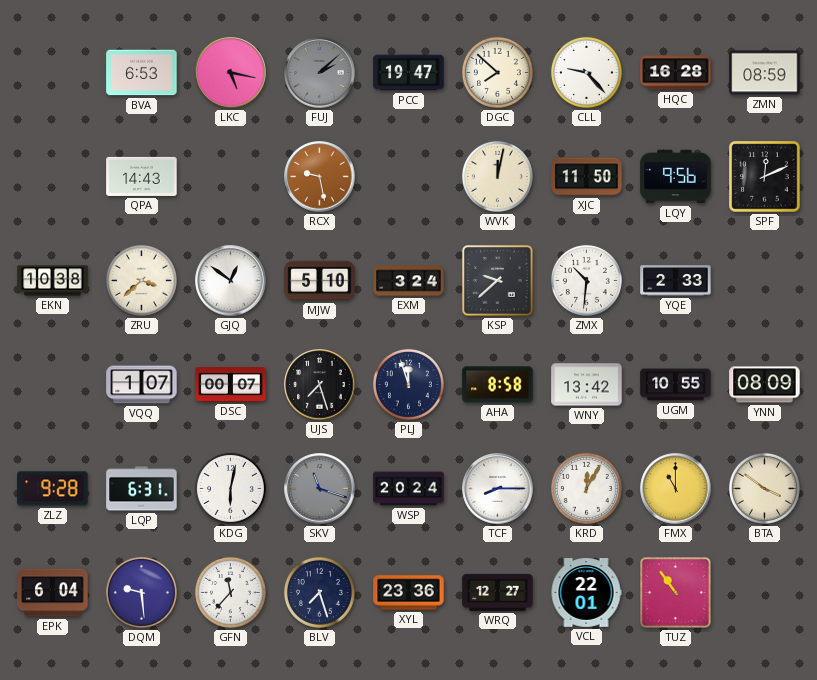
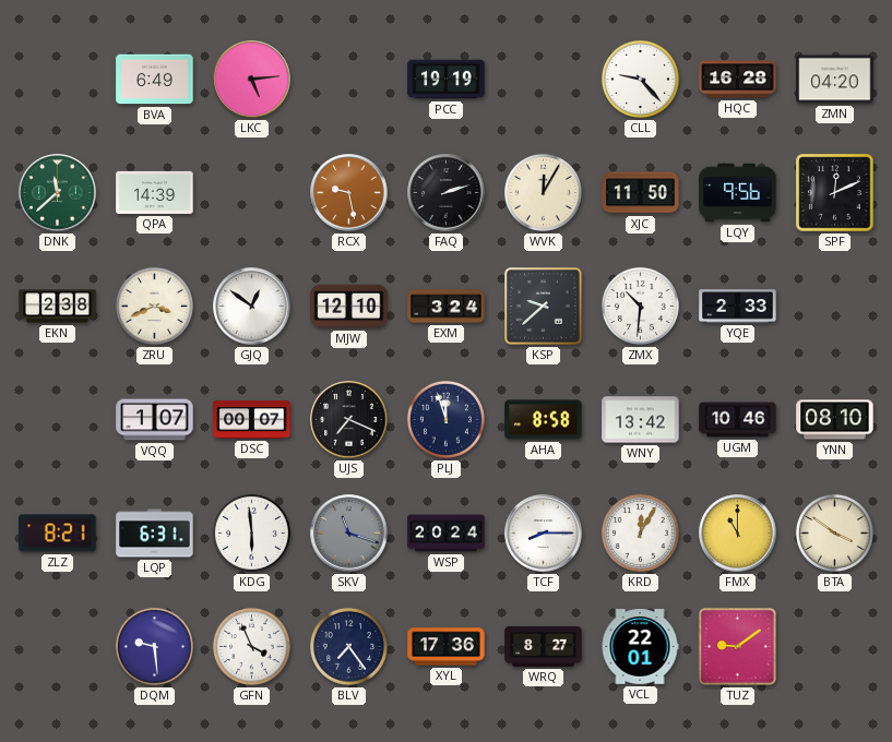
BVA: 6:53 -> 6:49
LKC: 5:17 -> 5:14
FUJ: 2:08 -> none
PCC: 19:47 -> 19:19
DGC: 7:52 -> none
ZMN: 08:59 -> 04:20
DNK: none -> 11:38
QPA: 14:43 -> 14:39
FAQ: none -> 2:12
WVK: 12:02 -> 12:05
EKN: 10:38 -> 2:38
ZRU: 3:38 -> 3:41
MJW: 5:10 -> 12:10
UJS: 7:27 -> 7:19
UGM: 10:55 -> 10:46
YNN: 08:09 -> 08:10
ZLZ: 9:28 -> 8:21
KDG: 6:02 -> 5:59
EPK: 6:04 -> none
GFN: 11:37 -> 3:56
BLV: 7:27 -> 7:24
XYL: 23:36 -> 17:36
WRQ: 12:27 -> 8:27
TUZ: 10:54 -> 9:09
